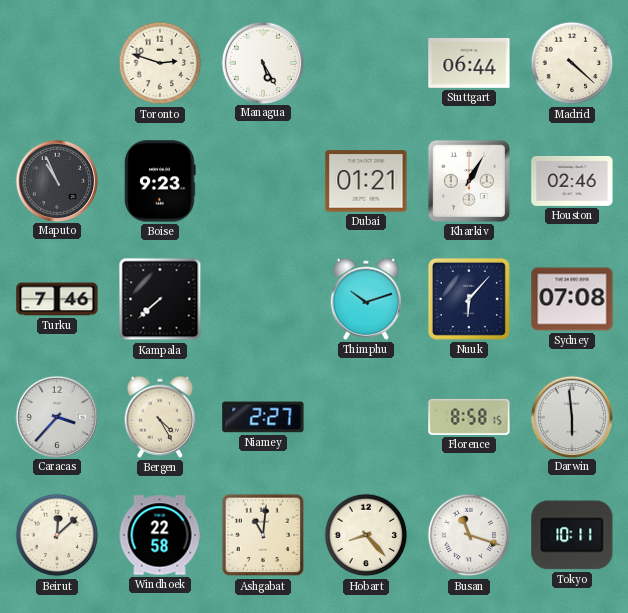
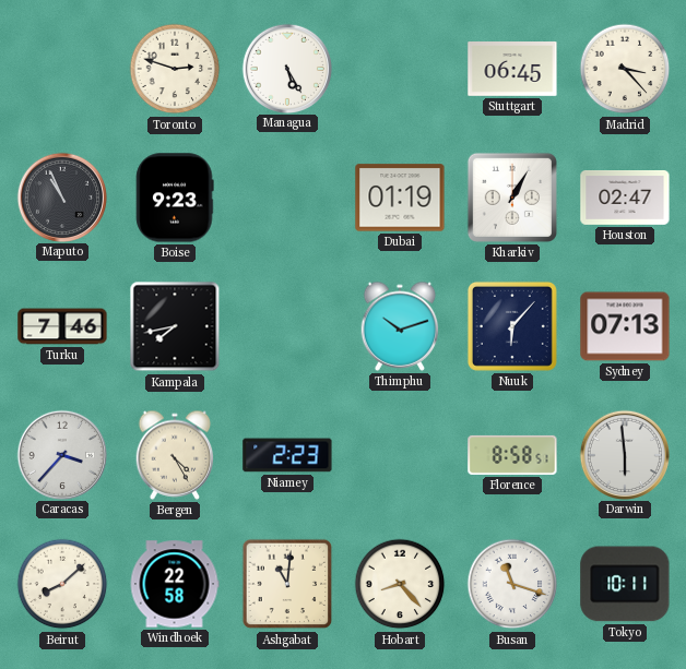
Stuttgart: 06:44 -> 06:45
Madrid: 4:22 -> 3:23
Dubai: 01:21 -> 01:19
Houston: 02:46 -> 02:47
Kampala: 7:38 -> 7:43
Sydney: 07:08 -> 07:13
Niamey: 2:27 -> 2:23
Florence: 8:58:15 -> 8:58:51
Beirut: 12:08 -> 8:08
